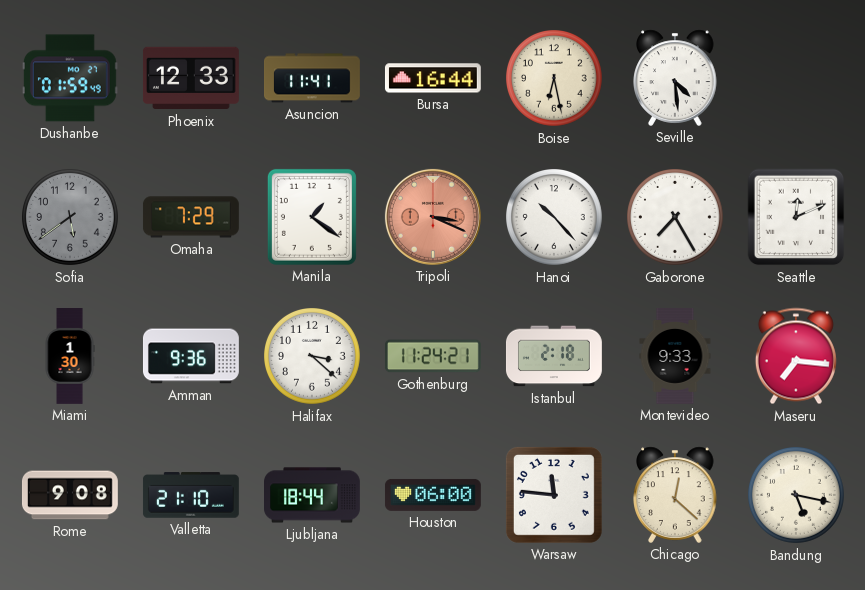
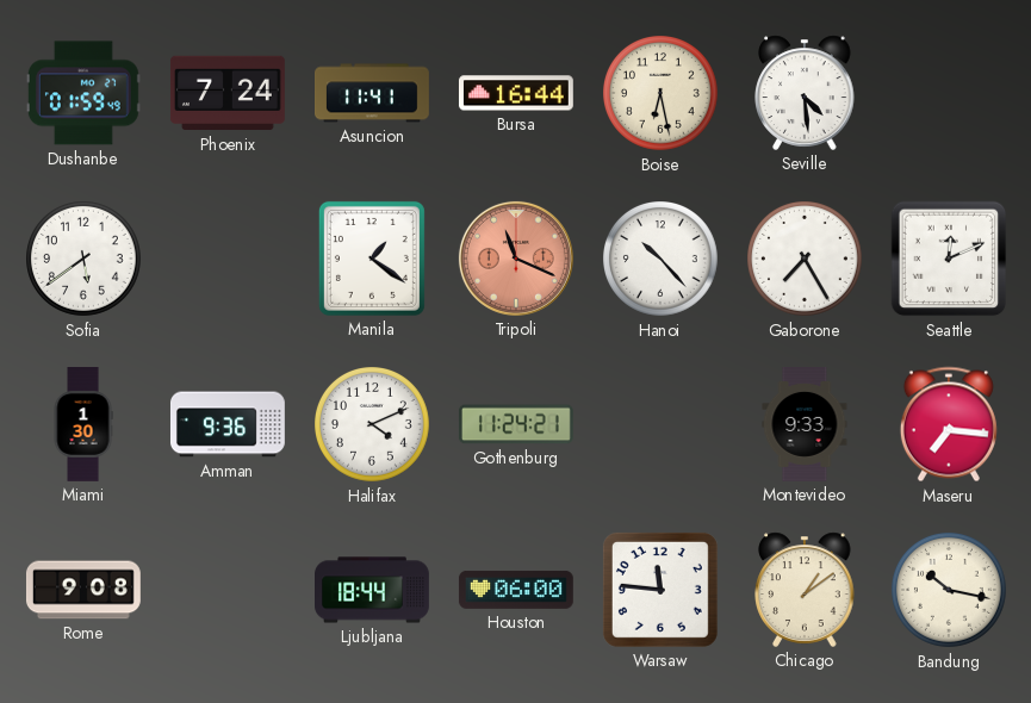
Phoenix: 12:33 -> 7:24
Sofia dial: grey -> white
Omaha: 7:29 -> none
Tripoli: 3:19 -> 11:19
Halifax: 3:22 -> 4:11
Istanbul: 2:18 -> none
Valletta: 21:10 -> none
Chicago: 12:22 -> 1:09
Bandung: 5:17 -> 10:17
